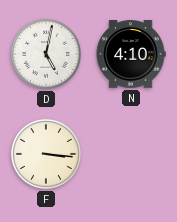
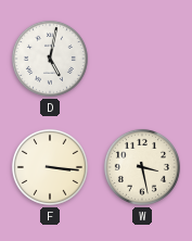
N: 4:10 -> none
W: none -> 3:28
